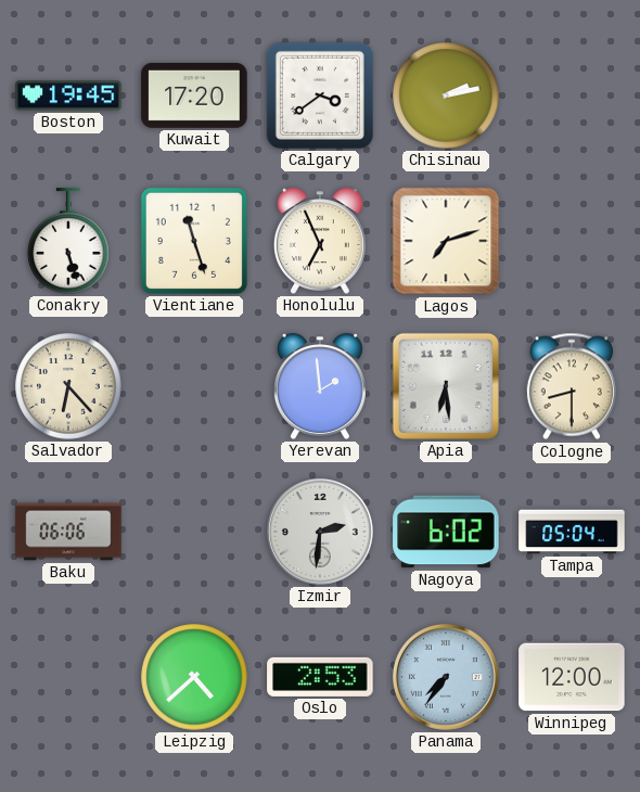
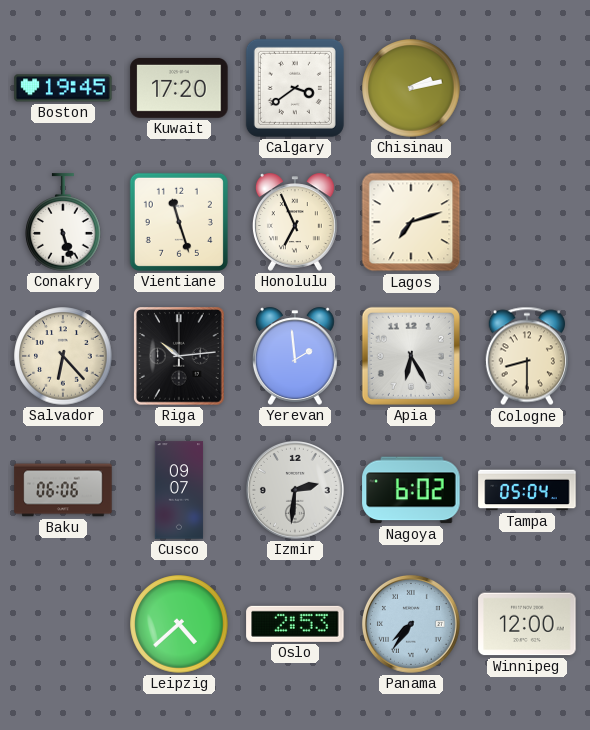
Riga: none -> 10:14
Apia: 6:29 -> 6:25
Cusco: none -> 09:07
